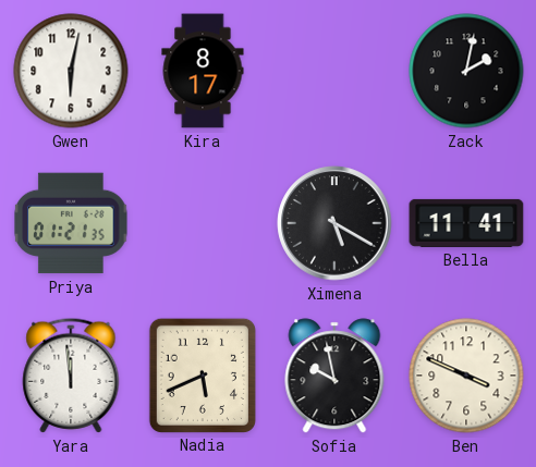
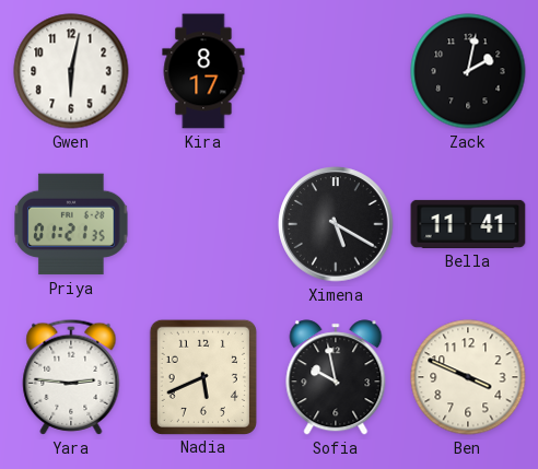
Yara: 11:59 -> 2:46
